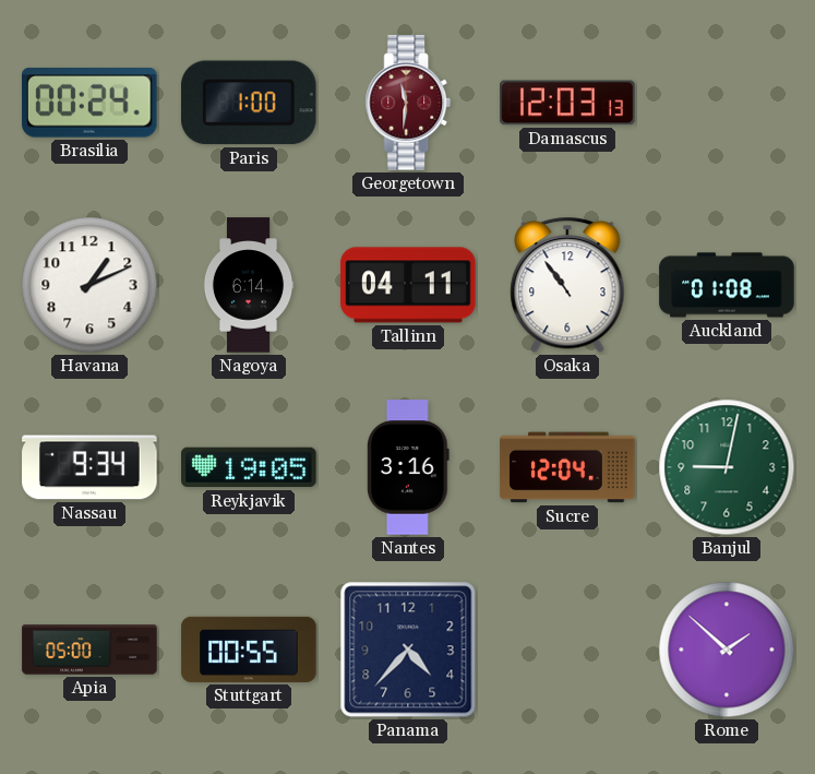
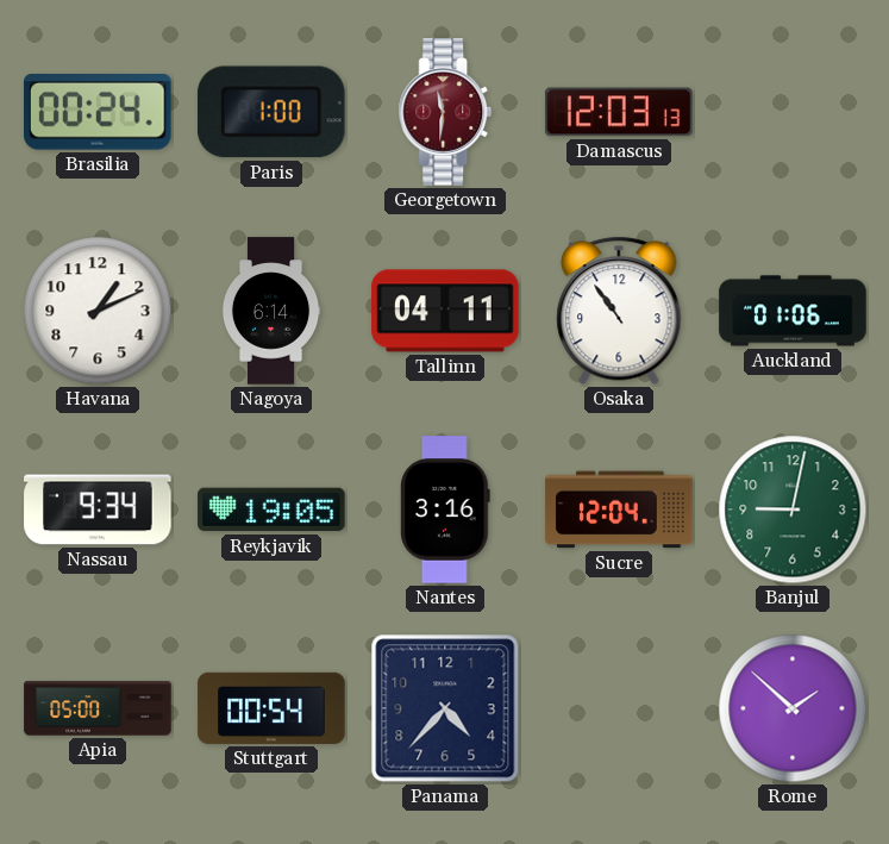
Auckland: 01:08 -> 01:06
Stuttgart: 00:55 -> 00:54
